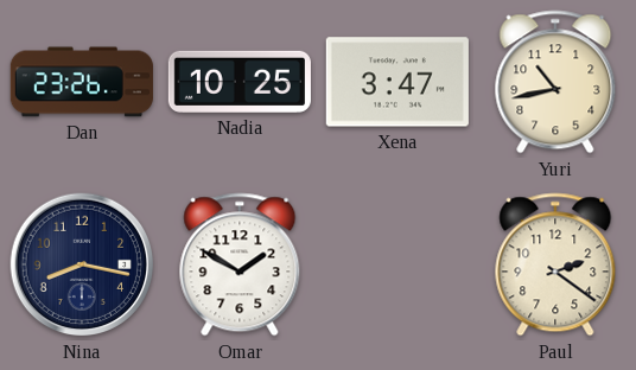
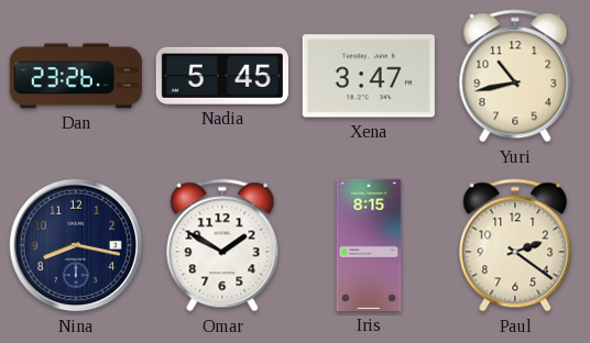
Nadia: 10:25 -> 5:45
Iris: none -> 8:15
